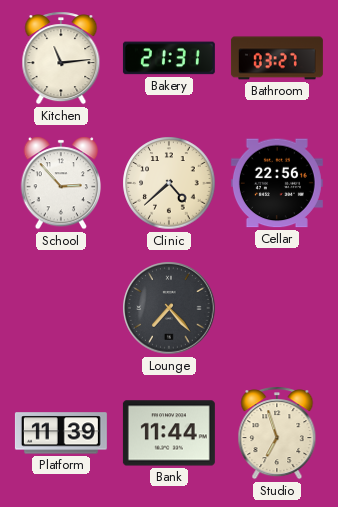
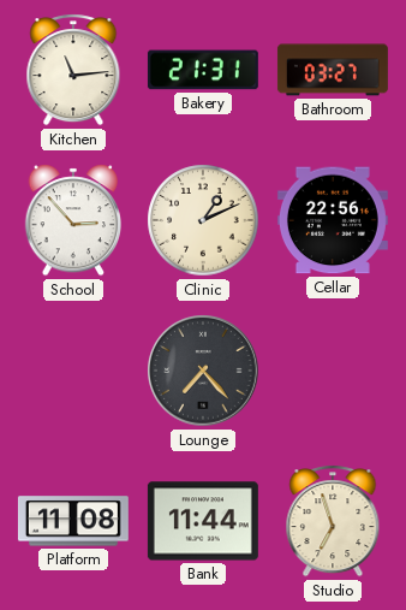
Clinic: 4:38 -> 1:11
Platform: 11:39 -> 11:08
